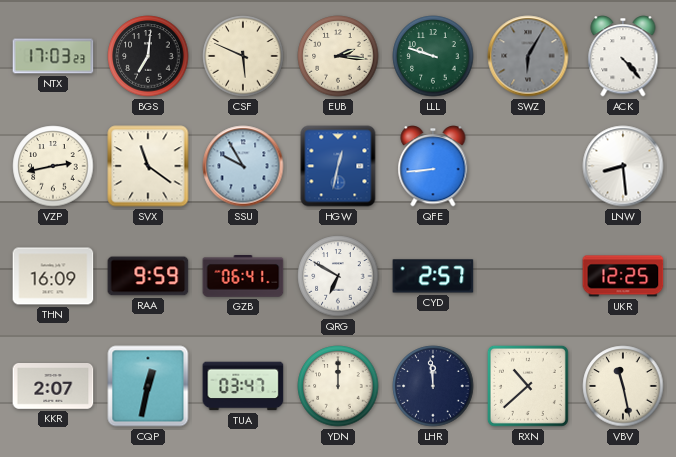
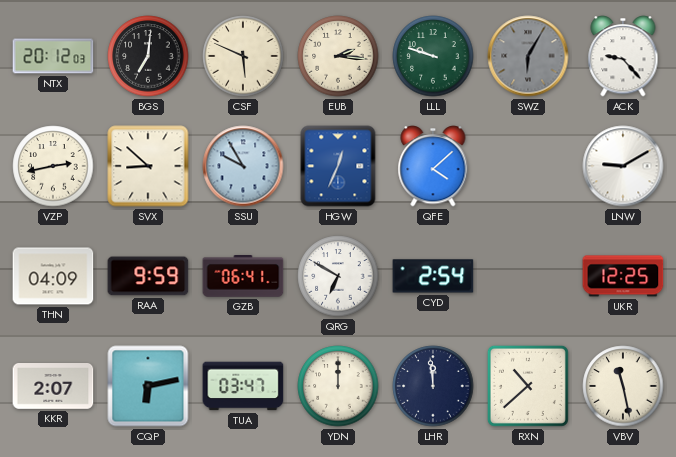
NTX: 17:03 -> 20:12
ACK: 4:23 -> 9:23
SVX: 11:21 -> 8:52
HGW: 12:32 -> 12:34
QFE: 8:44 -> 4:08
LNW: 8:29 -> 9:10
THN: 16:09 -> 04:09
CYD: 2:57 -> 2:54
CQP: 12:32 -> 6:13
